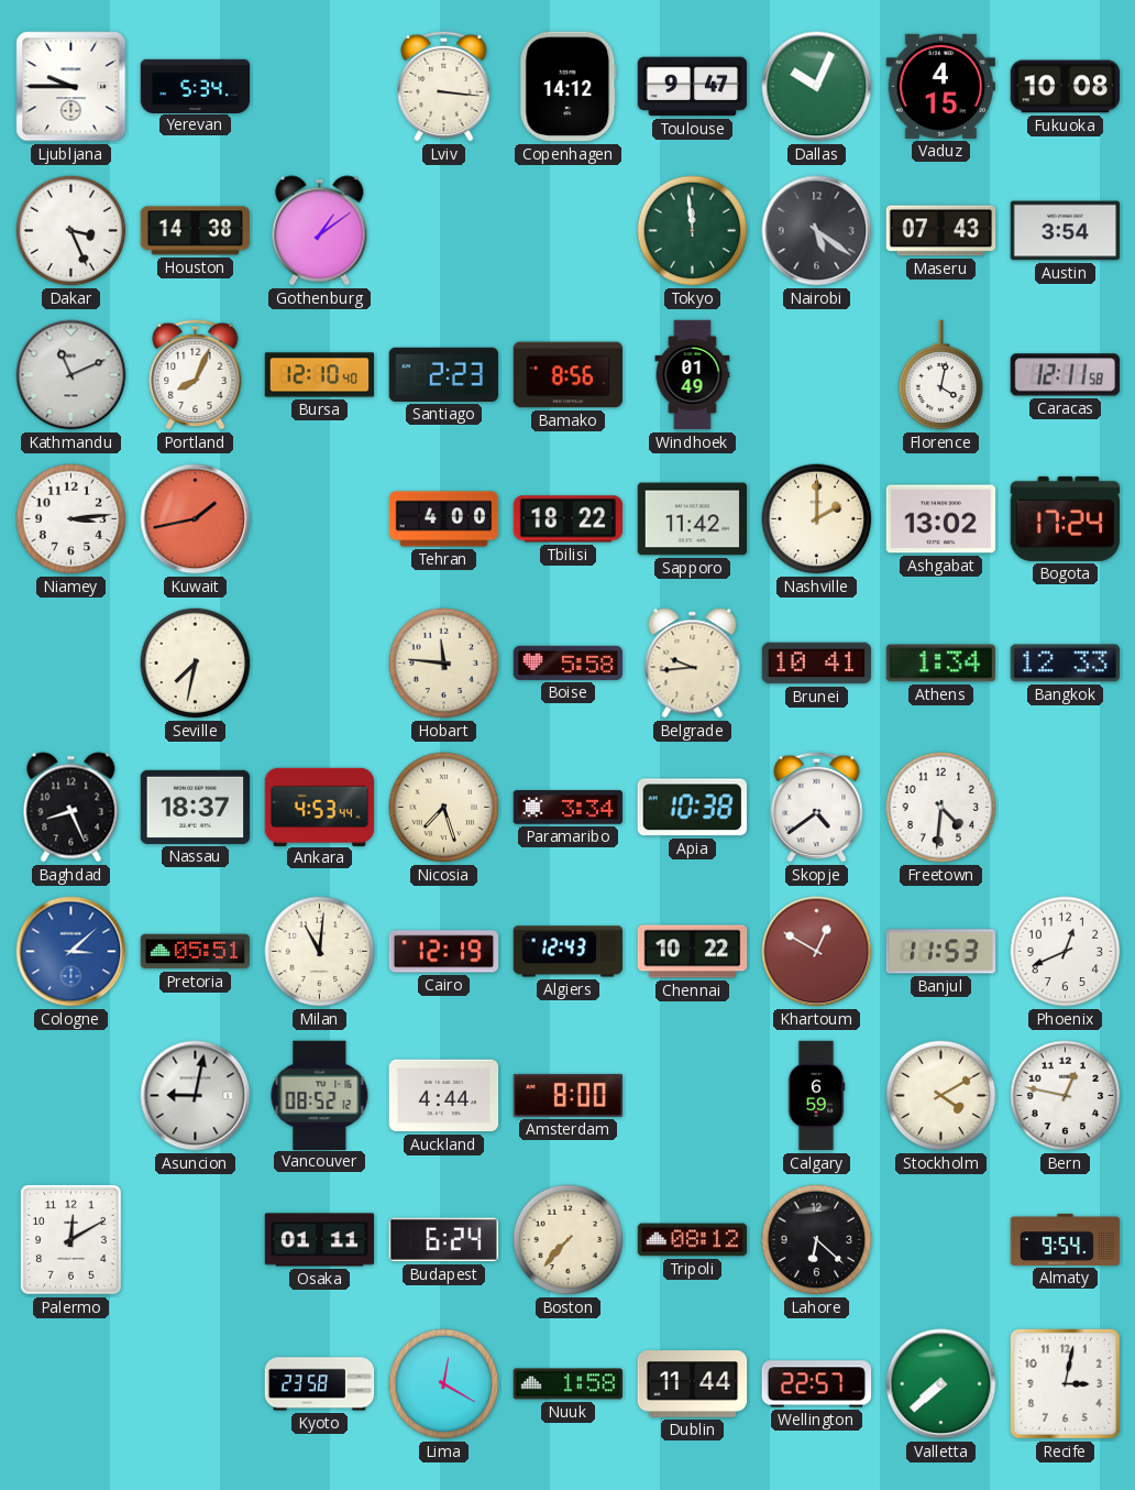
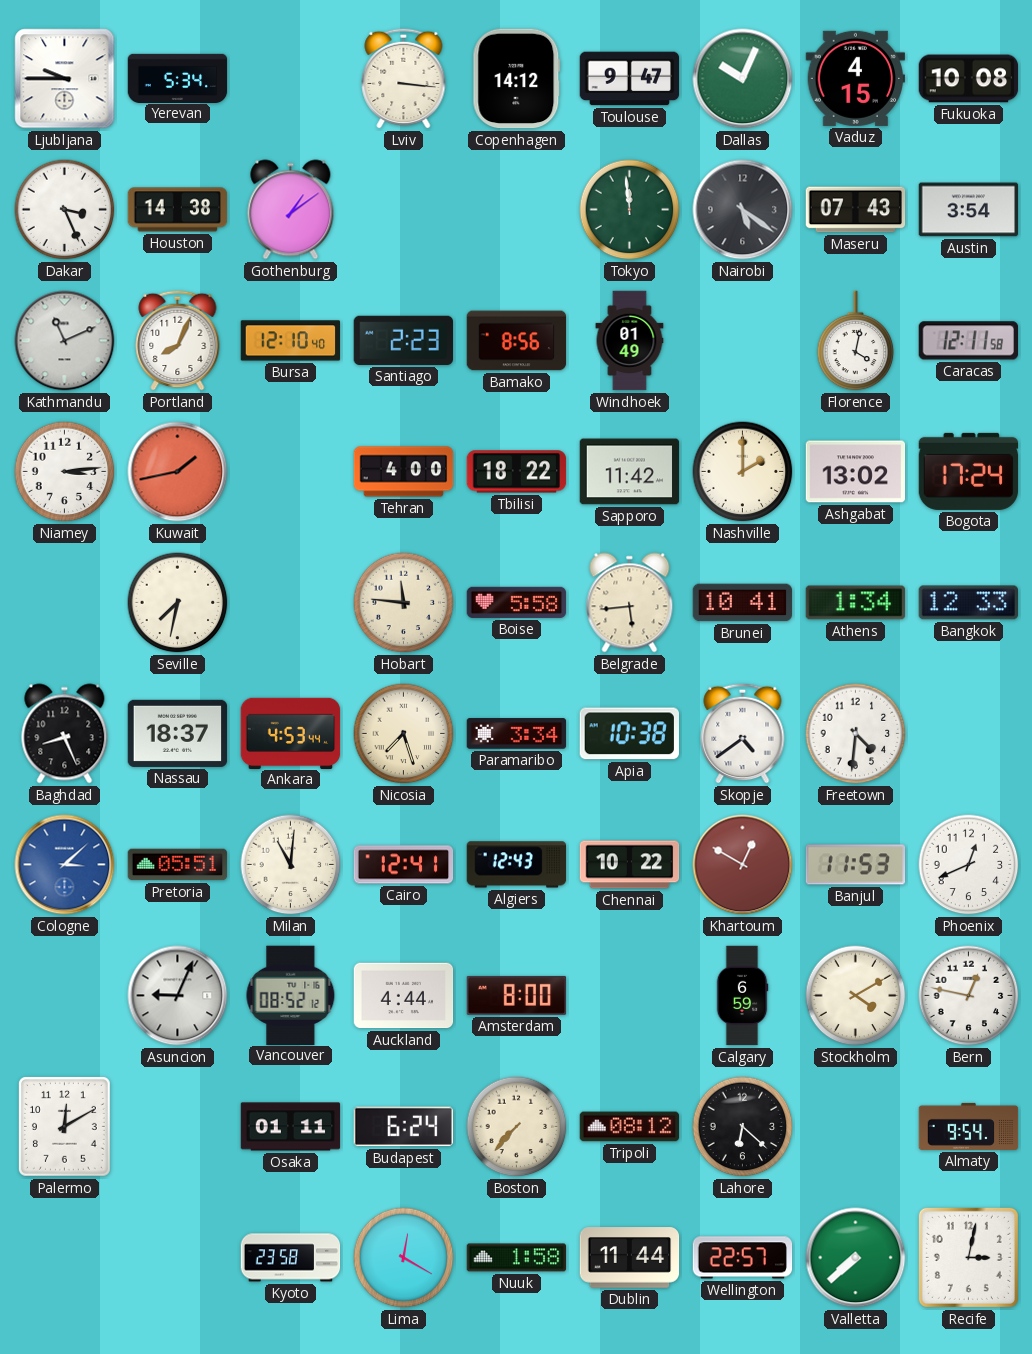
Belgrade: 9:44 -> 5:44
Cairo: 12:19 -> 12:41
Asuncion: 9:02 -> 9:04
